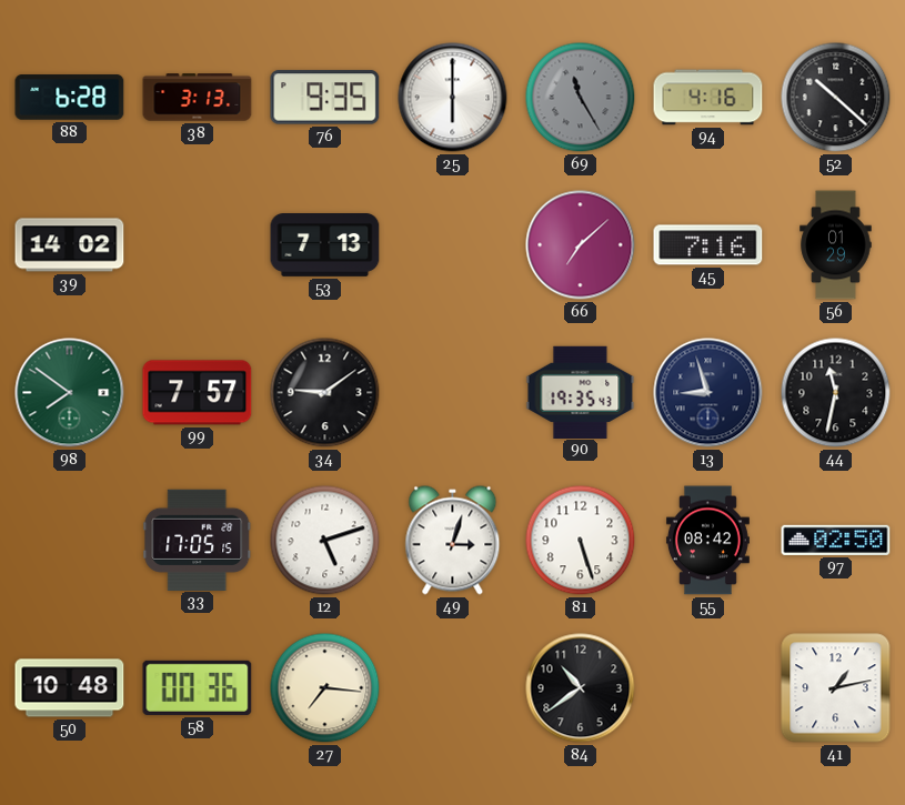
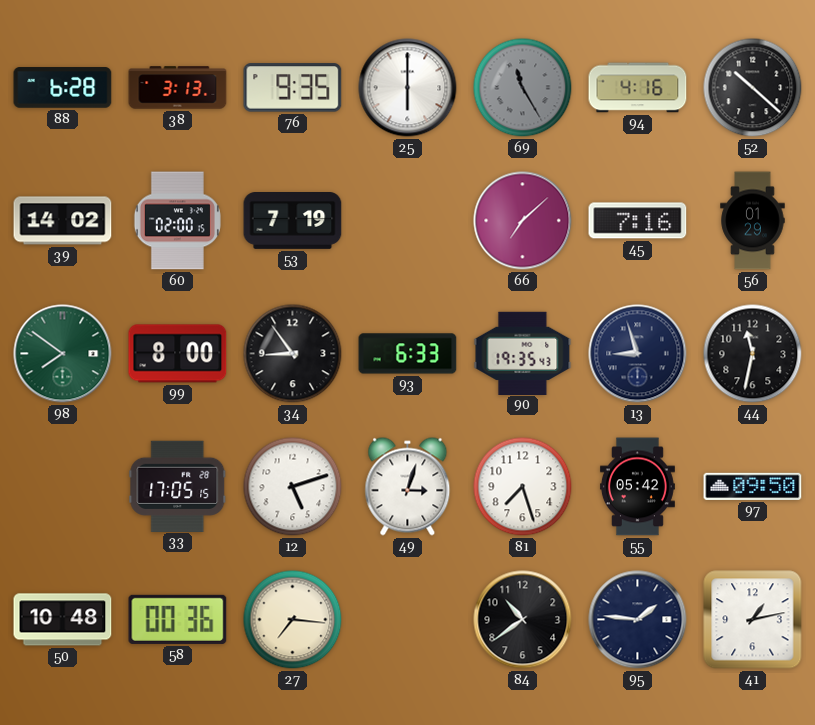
60: none -> 02:00
53: 7:13 -> 7:19
99: 7:57 -> 8:00
34: 9:09 -> 8:54
93: none -> 6:33
81: 5:27 -> 7:27
55: 08:42 -> 05:42
97: 02:50 -> 09:50
95: none -> 1:46
